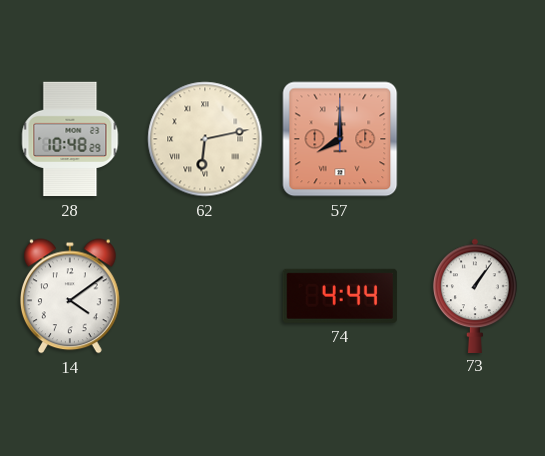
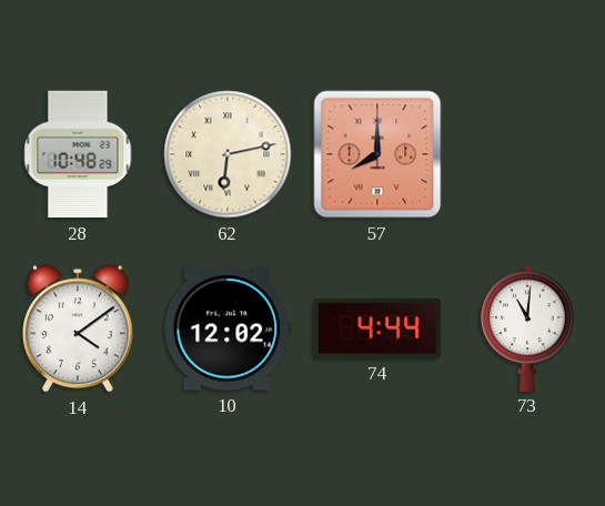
10: none -> 12:02
73: 1:06 -> 11:01
